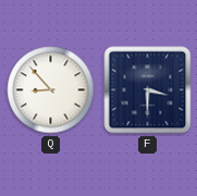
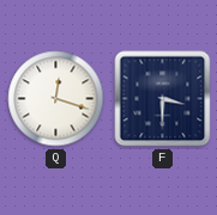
Q: 8:53 -> 12:18
